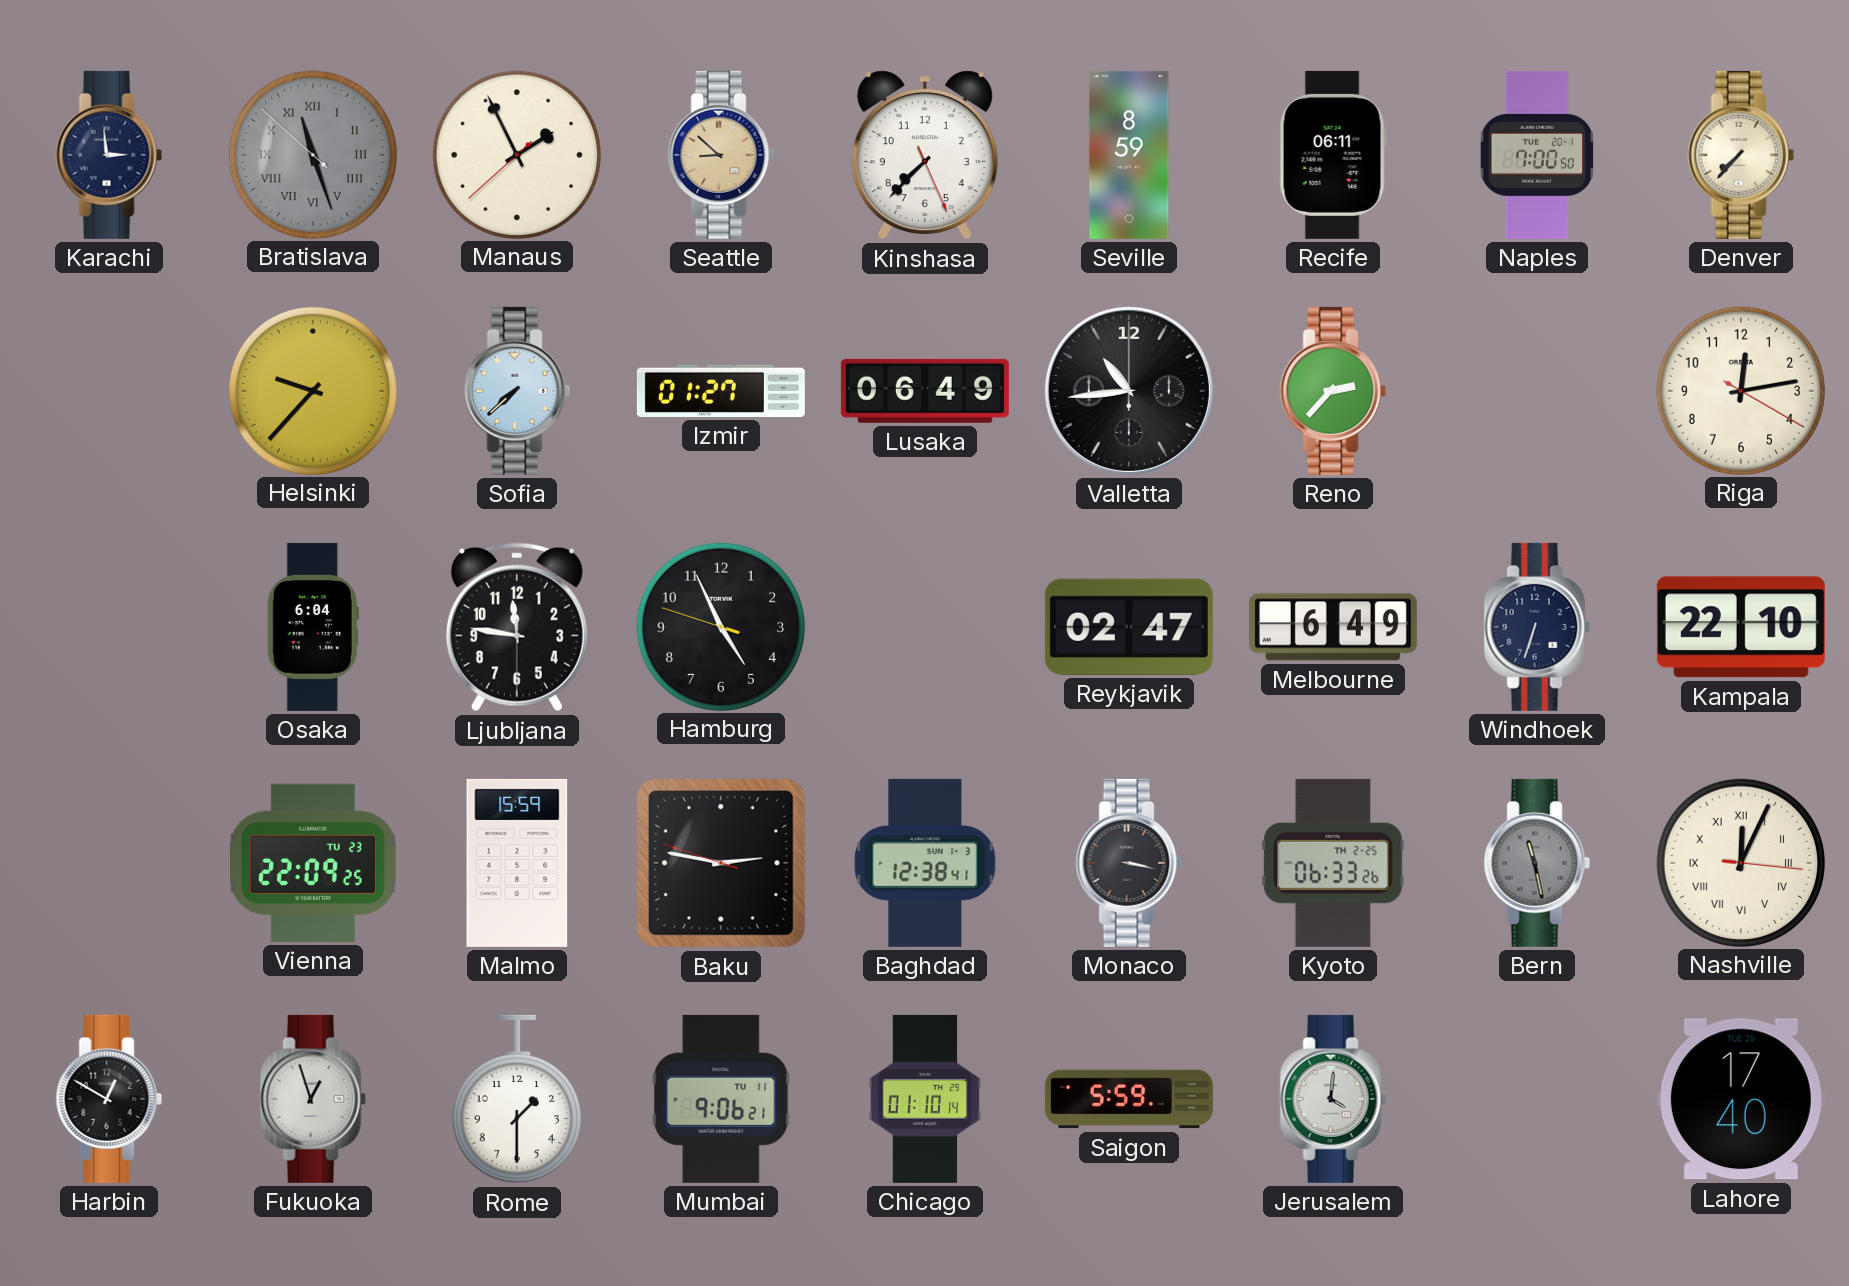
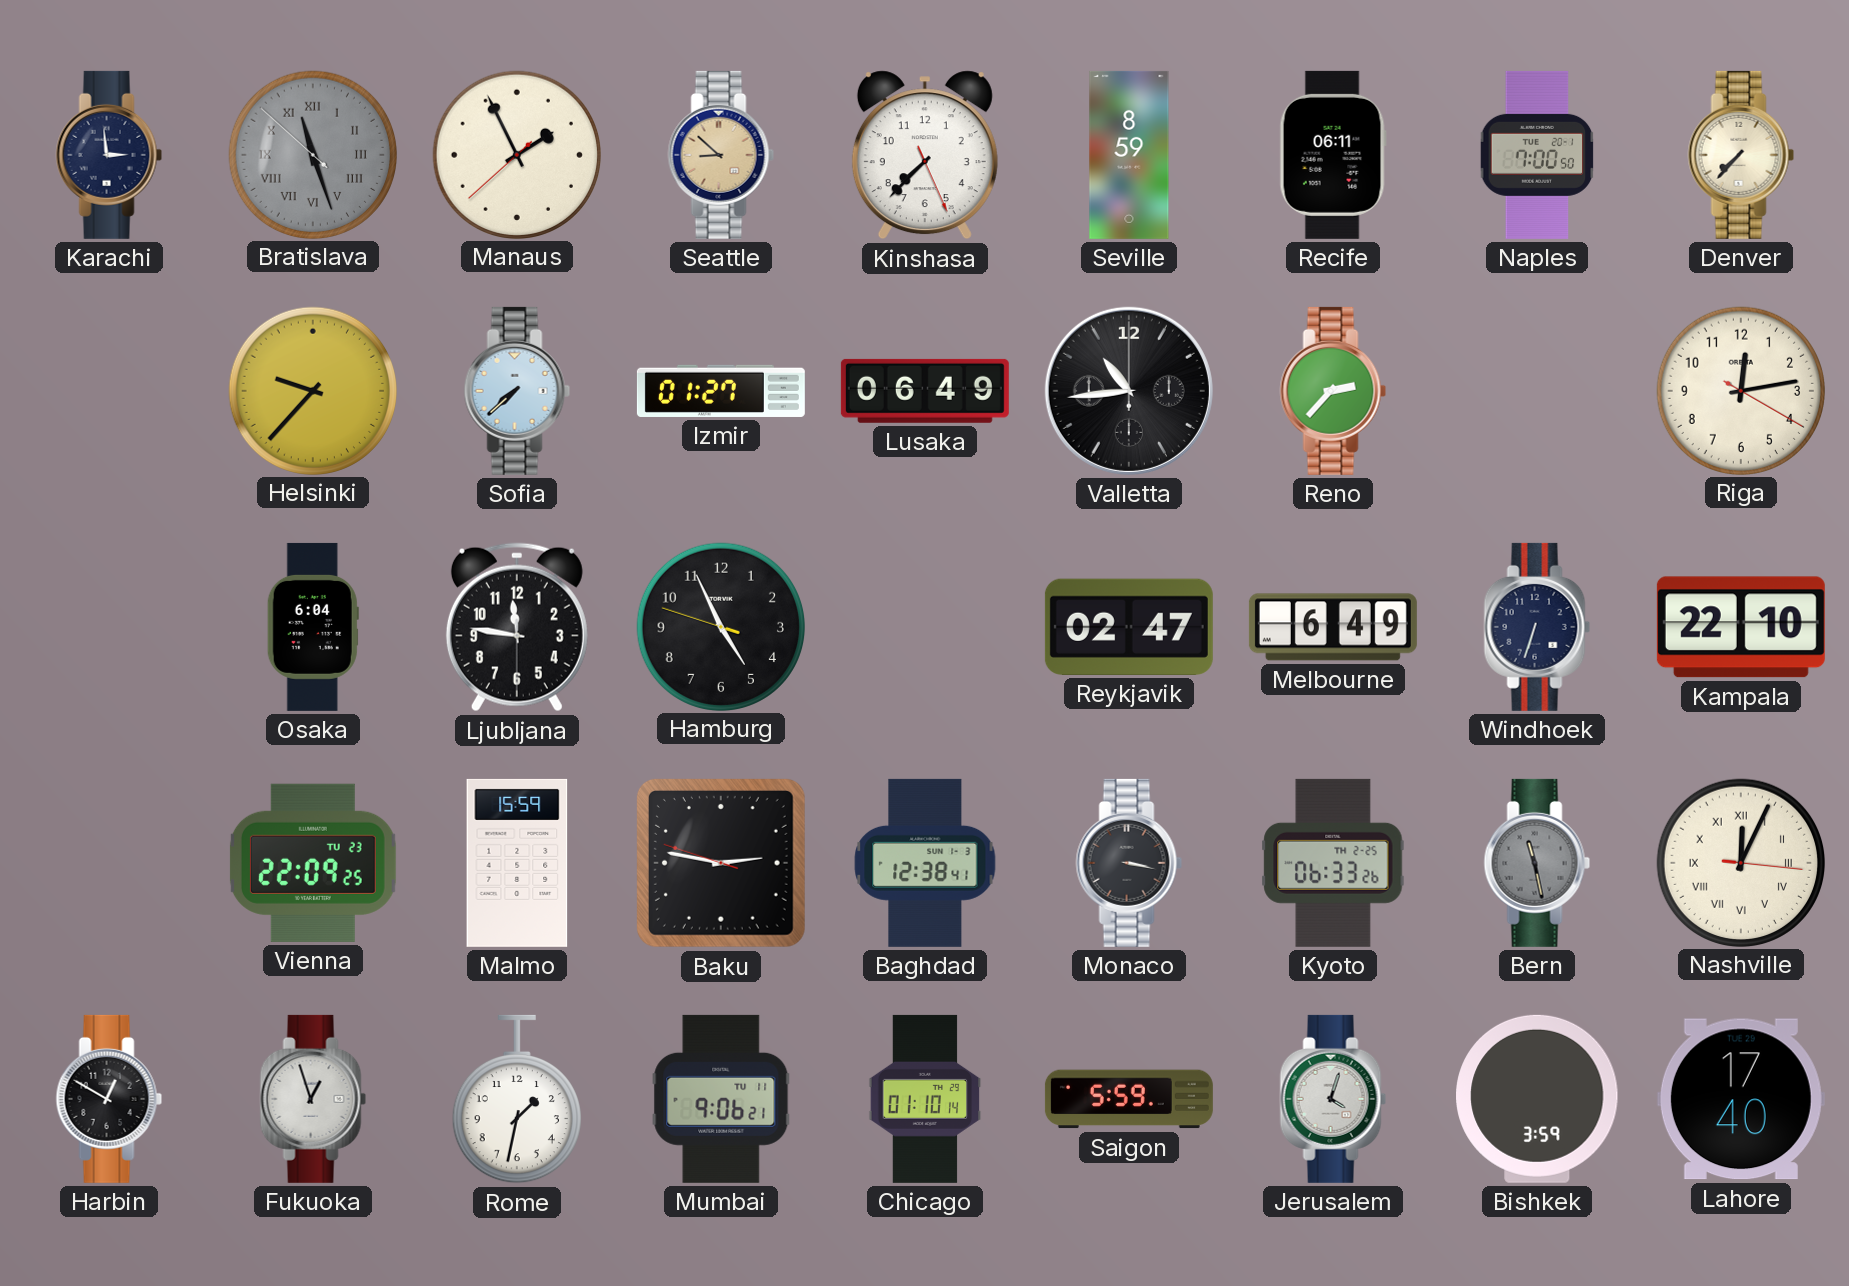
Rome: 1:30 -> 1:32
Jerusalem: 4:01 -> 4:03
Bishkek: none -> 3:59
